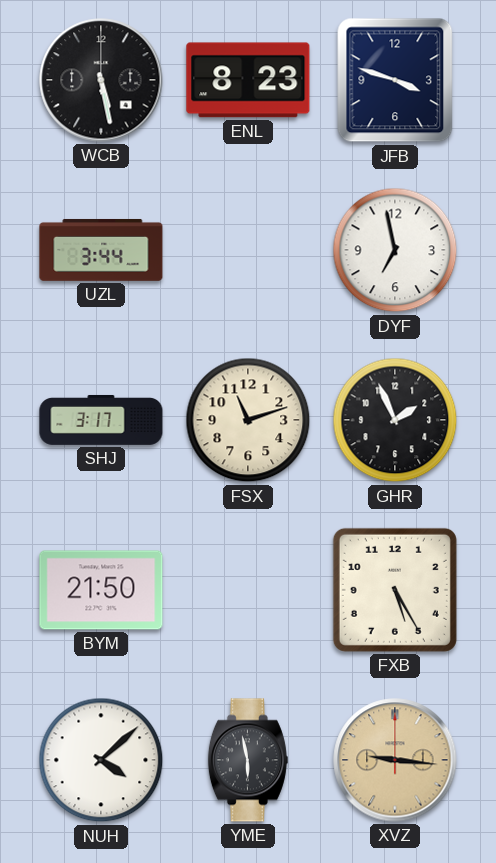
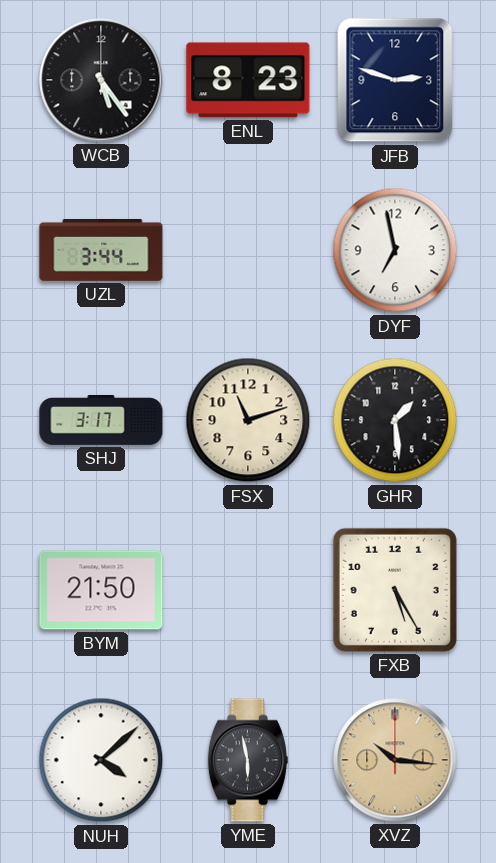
WCB: 5:28 -> 5:24
JFB: 3:48 -> 2:48
GHR: 1:56 -> 1:29
XVZ: 9:16 -> 10:16
